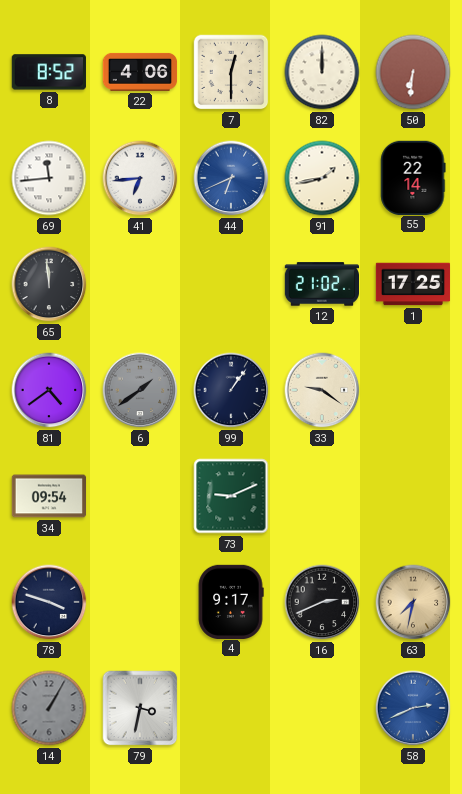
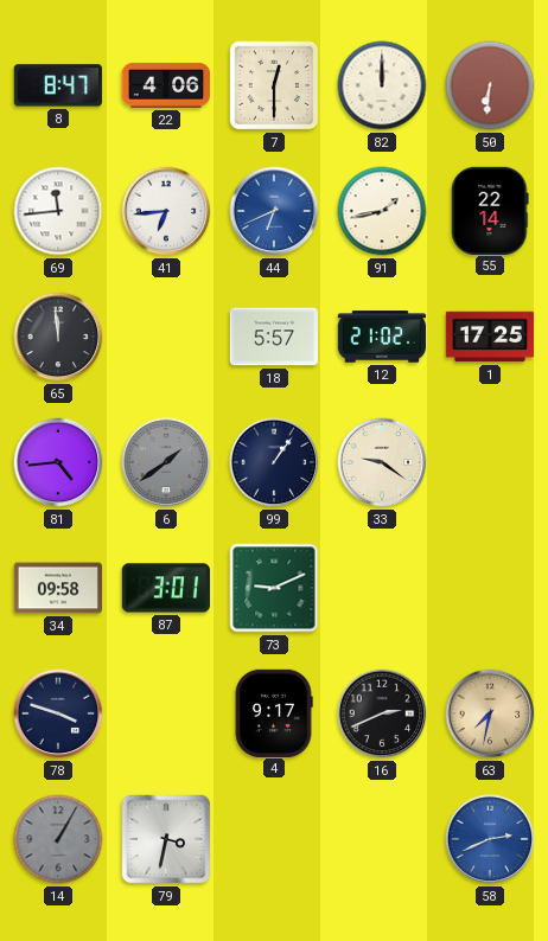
8: 8:52 -> 8:47
18: none -> 5:57
81: 4:39 -> 4:44
34: 09:54 -> 09:58
87: none -> 3:01
